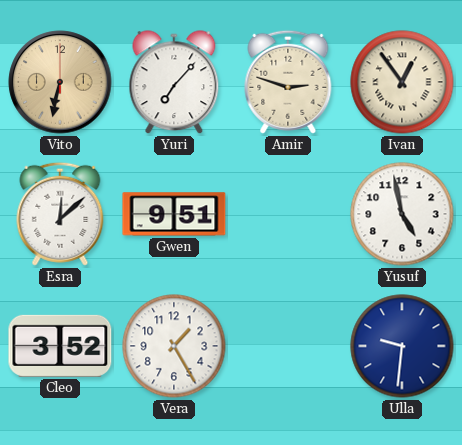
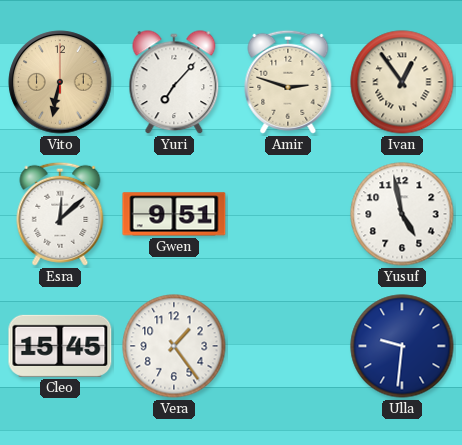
Cleo: 3:52 -> 15:45
Vera: 1:25 -> 1:24
